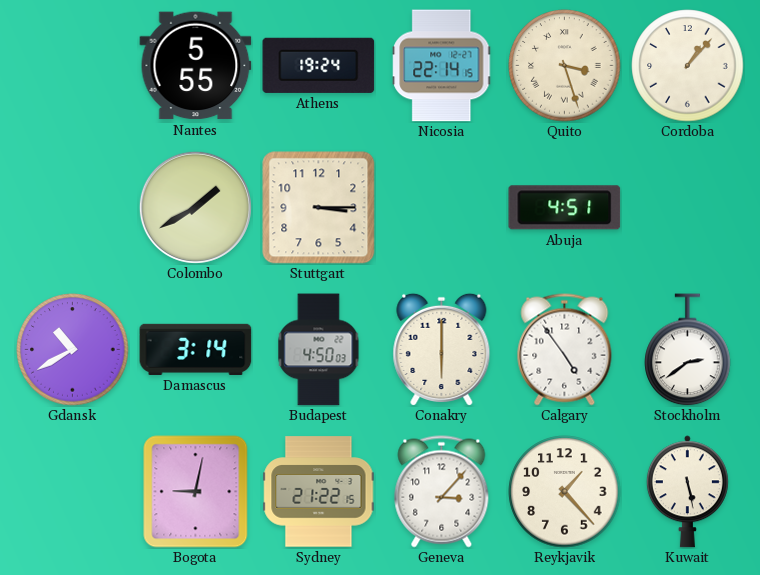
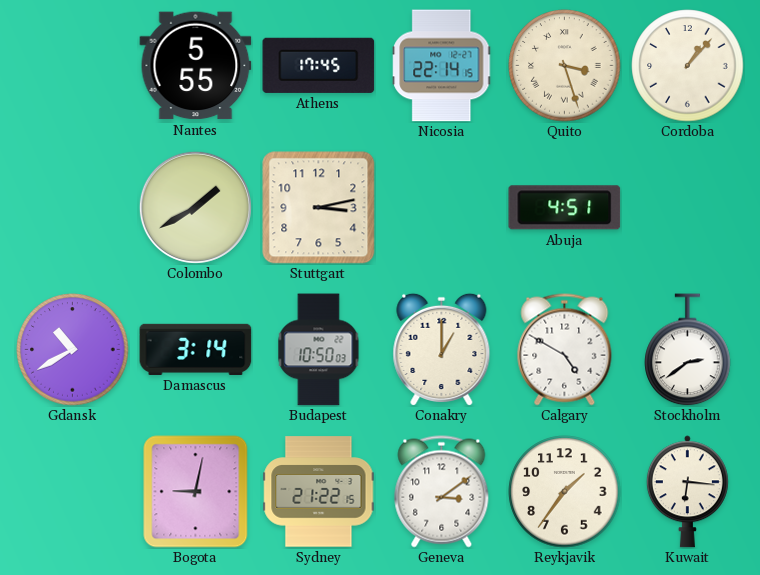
Athens: 19:24 -> 17:45
Stuttgart: 3:15 -> 3:13
Budapest: 4:50 -> 10:50
Conakry: 6:00 -> 1:00
Calgary: 4:54 -> 4:50
Geneva: 3:07 -> 3:09
Reykjavik: 1:23 -> 1:36
Kuwait: 5:28 -> 6:16
